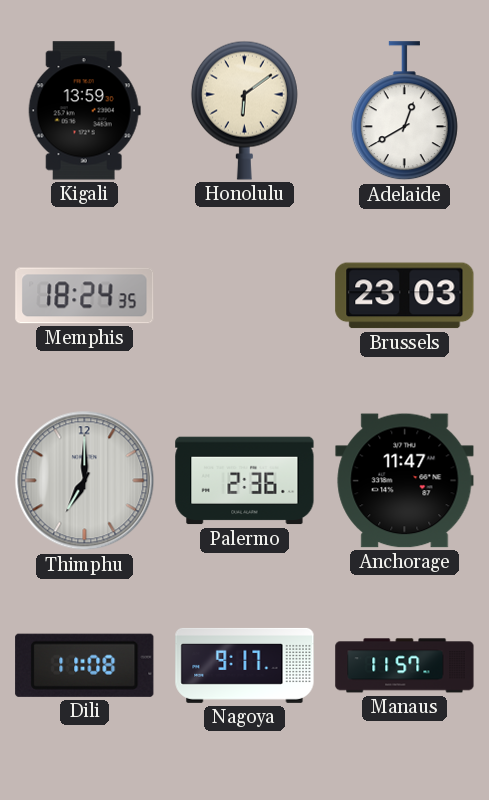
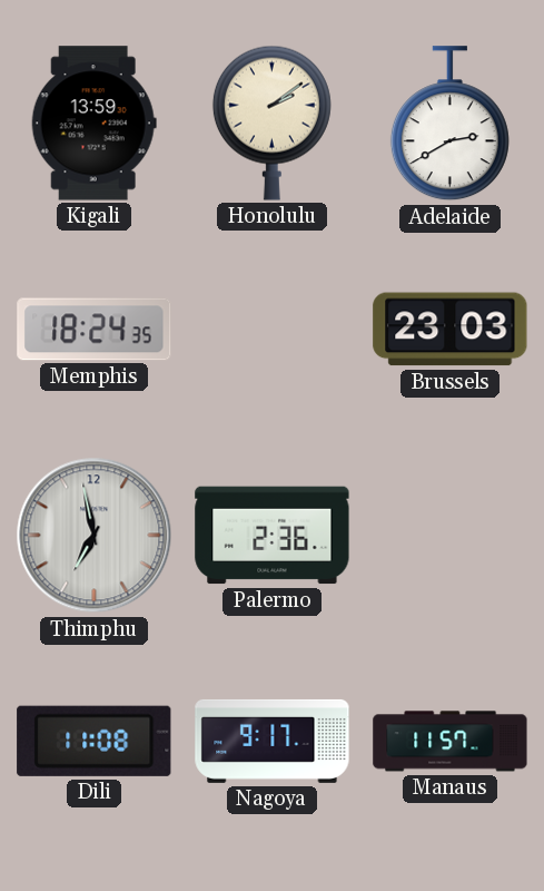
Honolulu: 6:09 -> 2:09
Adelaide: 12:40 -> 2:40
Thimphu: 7:00 -> 6:58
Anchorage: 11:47 -> none
